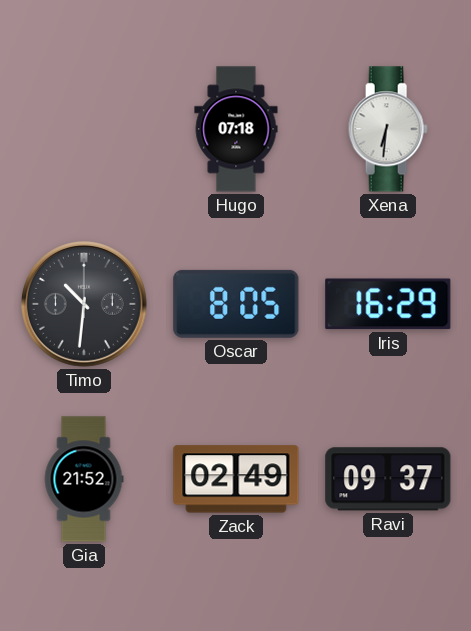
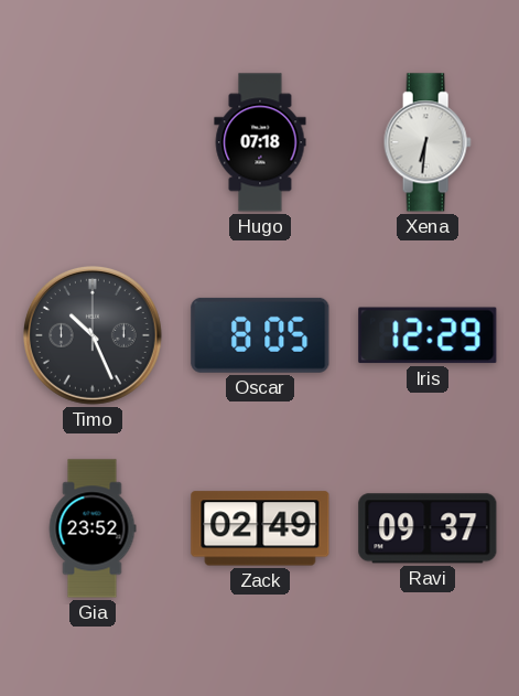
Timo: 10:31 -> 10:26
Iris: 16:29 -> 12:29
Gia: 21:52 -> 23:52
